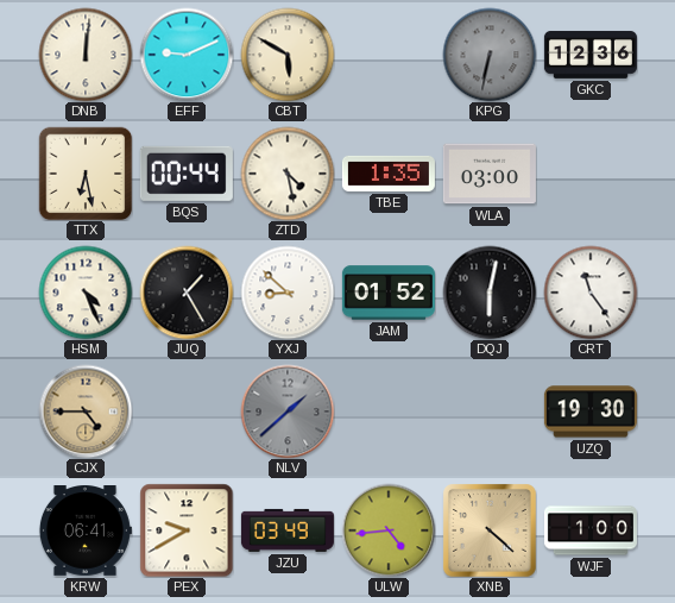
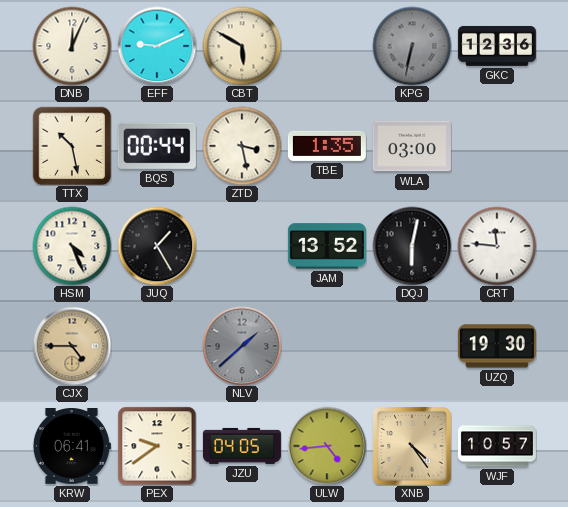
DNB: 12:01 -> 12:04
TTX: 6:28 -> 10:28
ZTD: 4:28 -> 3:28
YXJ: 8:52 -> none
JAM: 01:52 -> 13:52
CRT: 11:24 -> 11:46
PEX: 9:40 -> 9:39
JZU: 03:49 -> 04:05
XNB: 4:22 -> 4:24
WJF: 1:00 -> 10:57
